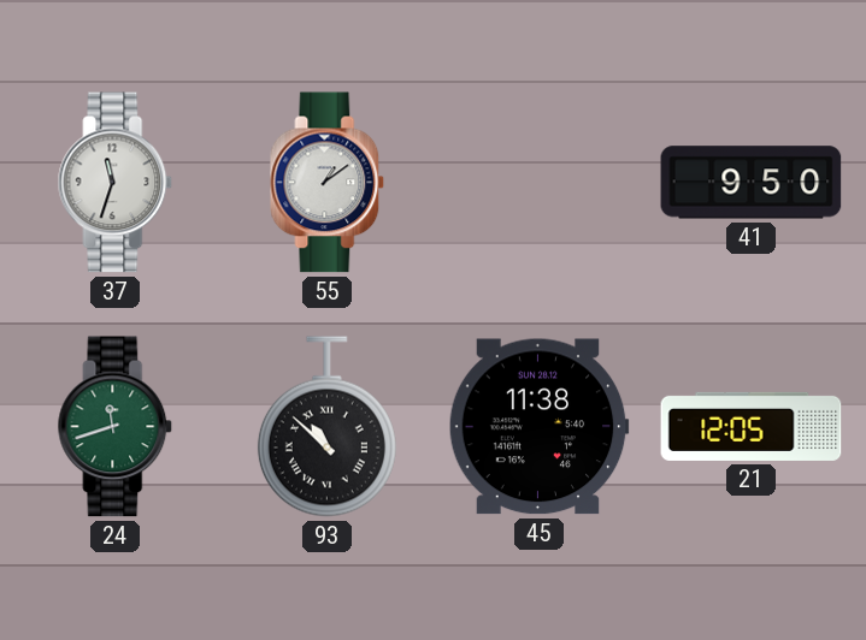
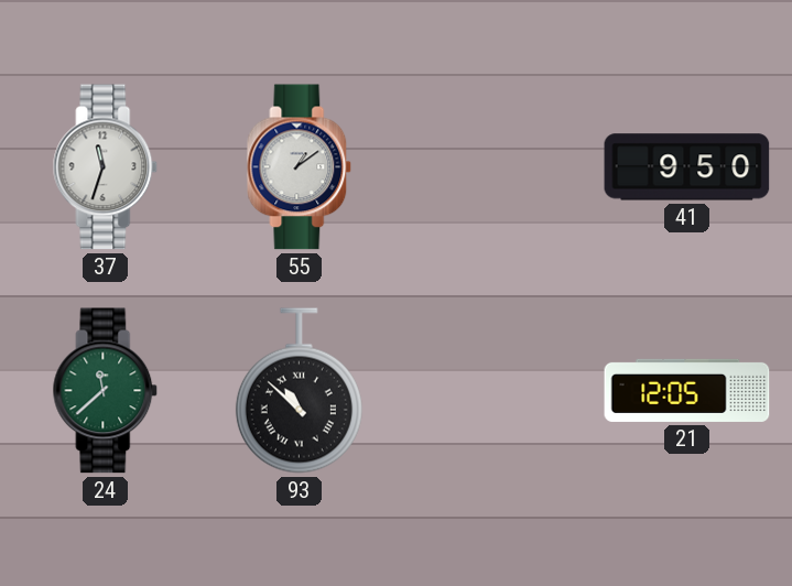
24: 11:42 -> 11:38
45: 11:38 -> none
